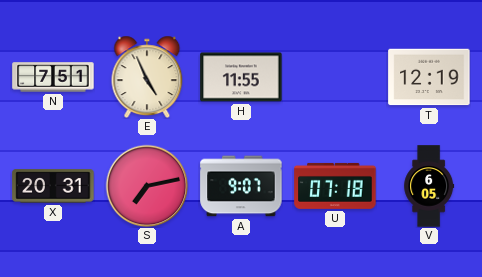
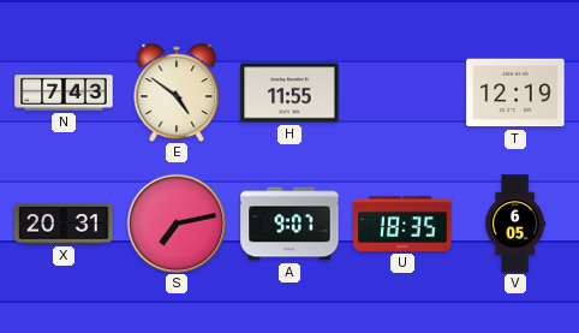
N: 7:51 -> 7:43
E: 4:56 -> 4:51
U: 07:18 -> 18:35
